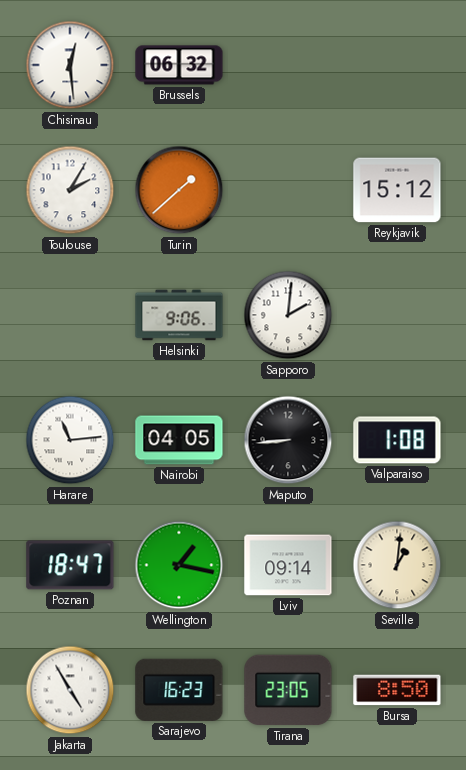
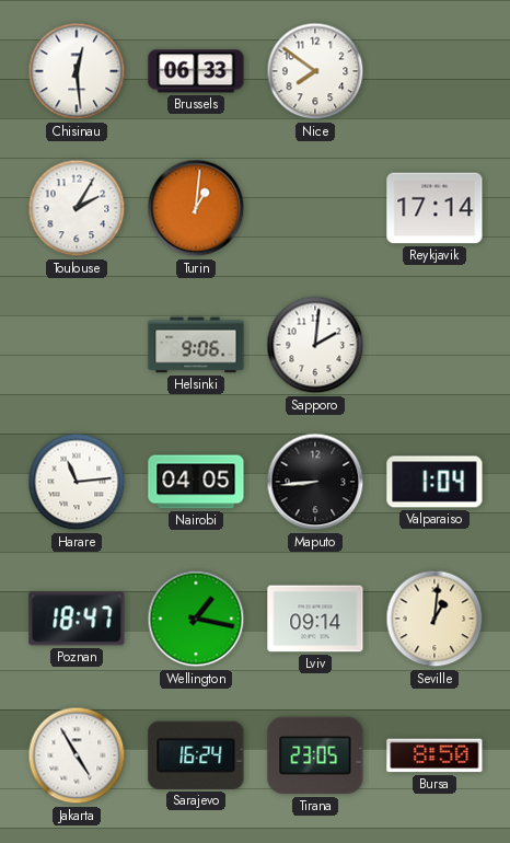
Brussels: 06:32 -> 06:33
Nice: none -> 7:51
Turin: 1:38 -> 1:01
Reykjavik: 15:12 -> 17:14
Valparaiso: 1:08 -> 1:04
Sarajevo: 16:23 -> 16:24
